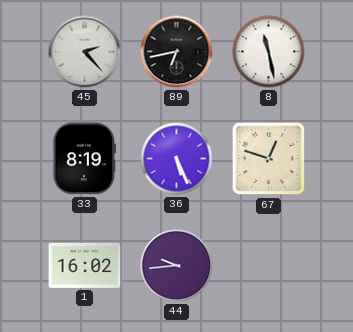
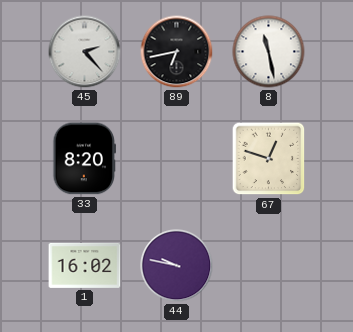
33: 8:19 -> 8:20
36: 5:26 -> none
44: 9:44 -> 9:47
